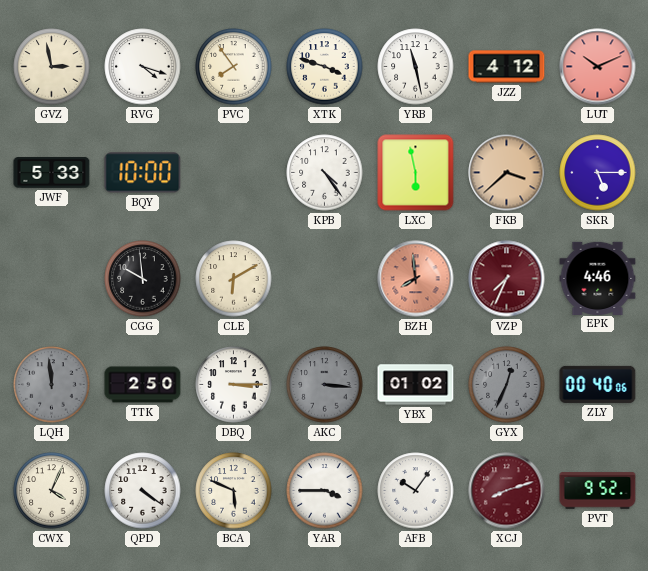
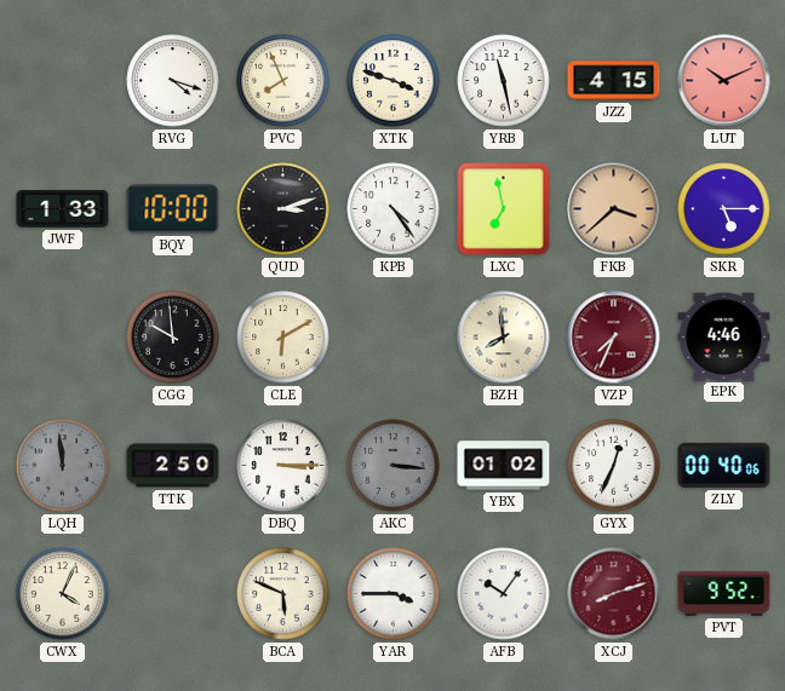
GVZ: 2:58 -> none
PVC: 7:54 -> 7:56
JZZ: 4:12 -> 4:15
JWF: 5:33 -> 1:33
QUD: none -> 3:12
LXC: 5:58 -> 6:58
BZH dial: salmon -> cream
GYX dial: grey -> white
QPD: 4:21 -> none
